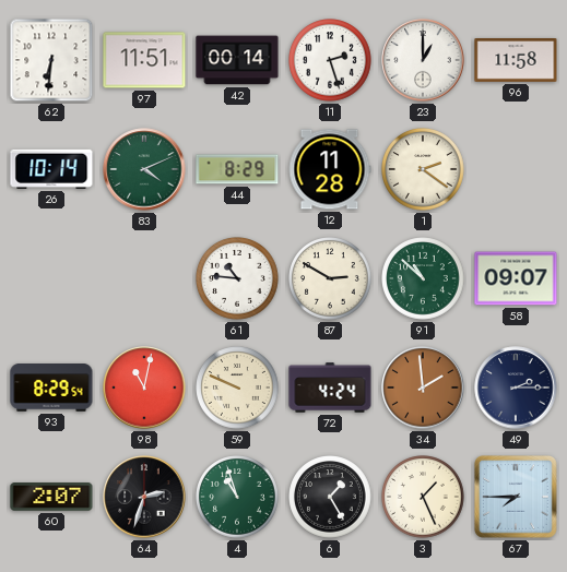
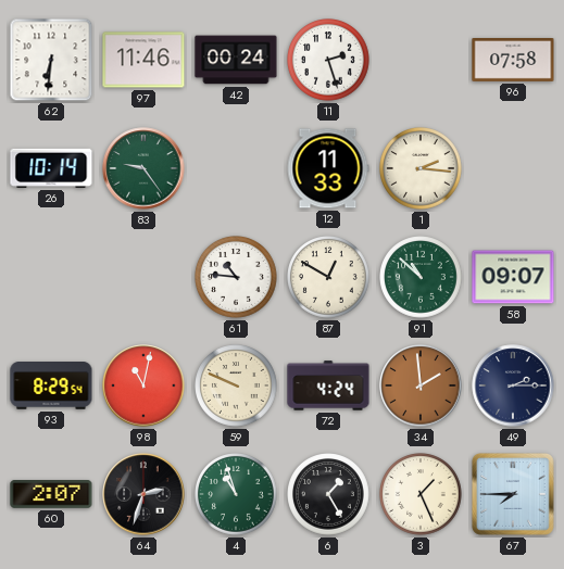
97: 11:51 -> 11:46
42: 00:14 -> 00:24
23: 1:00 -> none
96: 11:58 -> 07:58
83: 4:11 -> 9:24
44: 8:29 -> none
12: 11:28 -> 11:33
1: 2:21 -> 2:16
87: 2:50 -> 12:50
